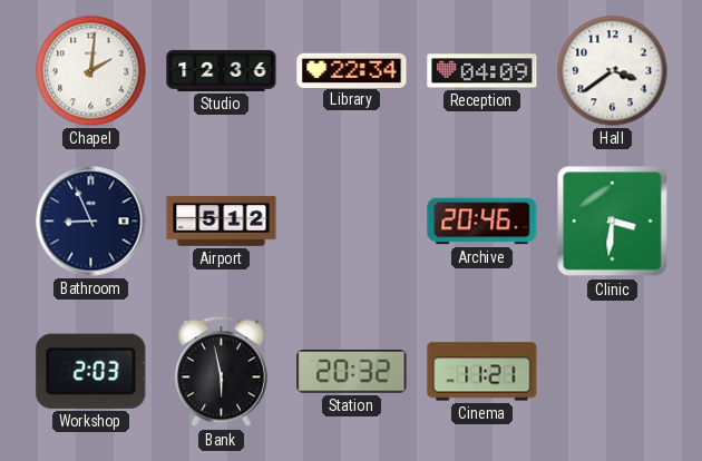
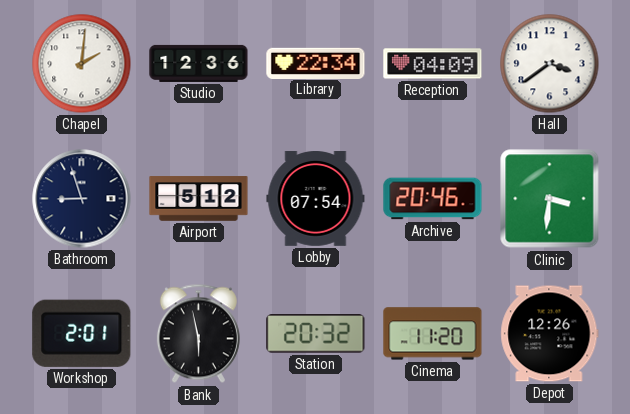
Bathroom: 8:56 -> 8:57
Lobby: none -> 07:54
Workshop: 2:03 -> 2:01
Cinema: 11:21 -> 11:20
Depot: none -> 12:26
